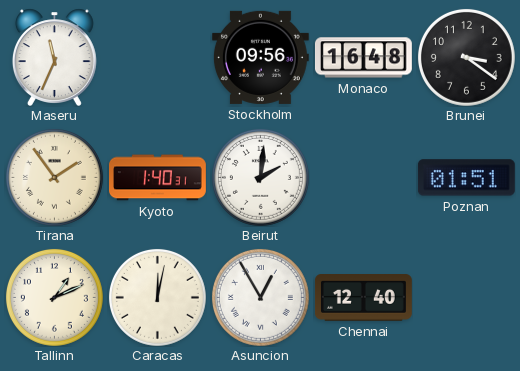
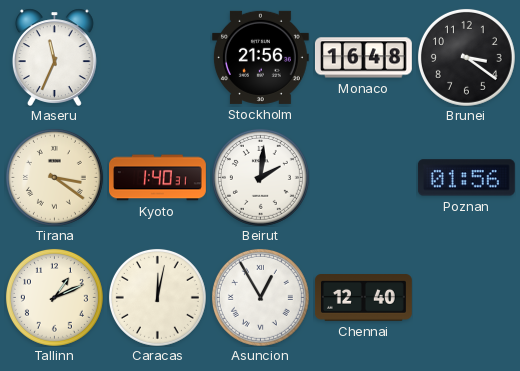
Stockholm: 09:56 -> 21:56
Tirana: 1:54 -> 3:21
Poznan: 01:51 -> 01:56
